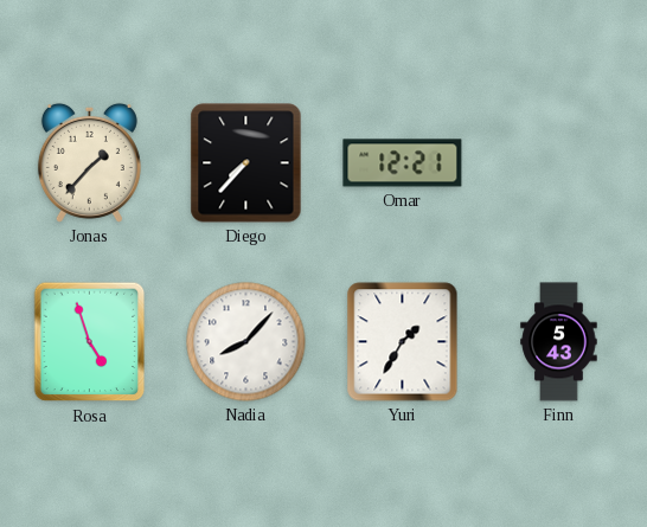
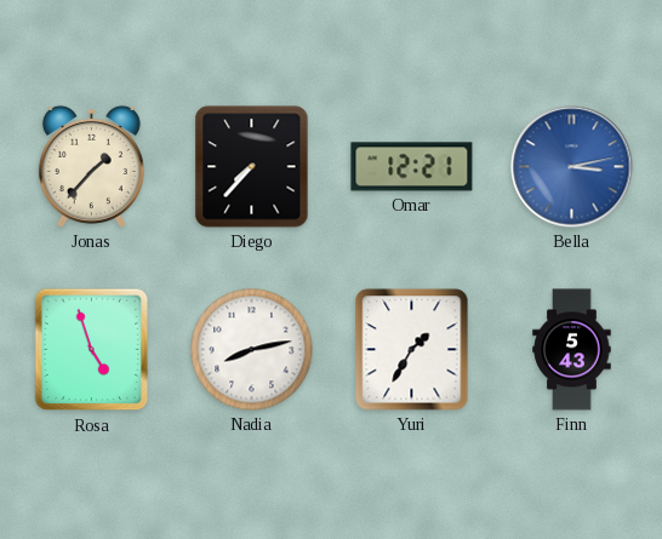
Bella: none -> 3:13
Nadia: 8:07 -> 8:13
